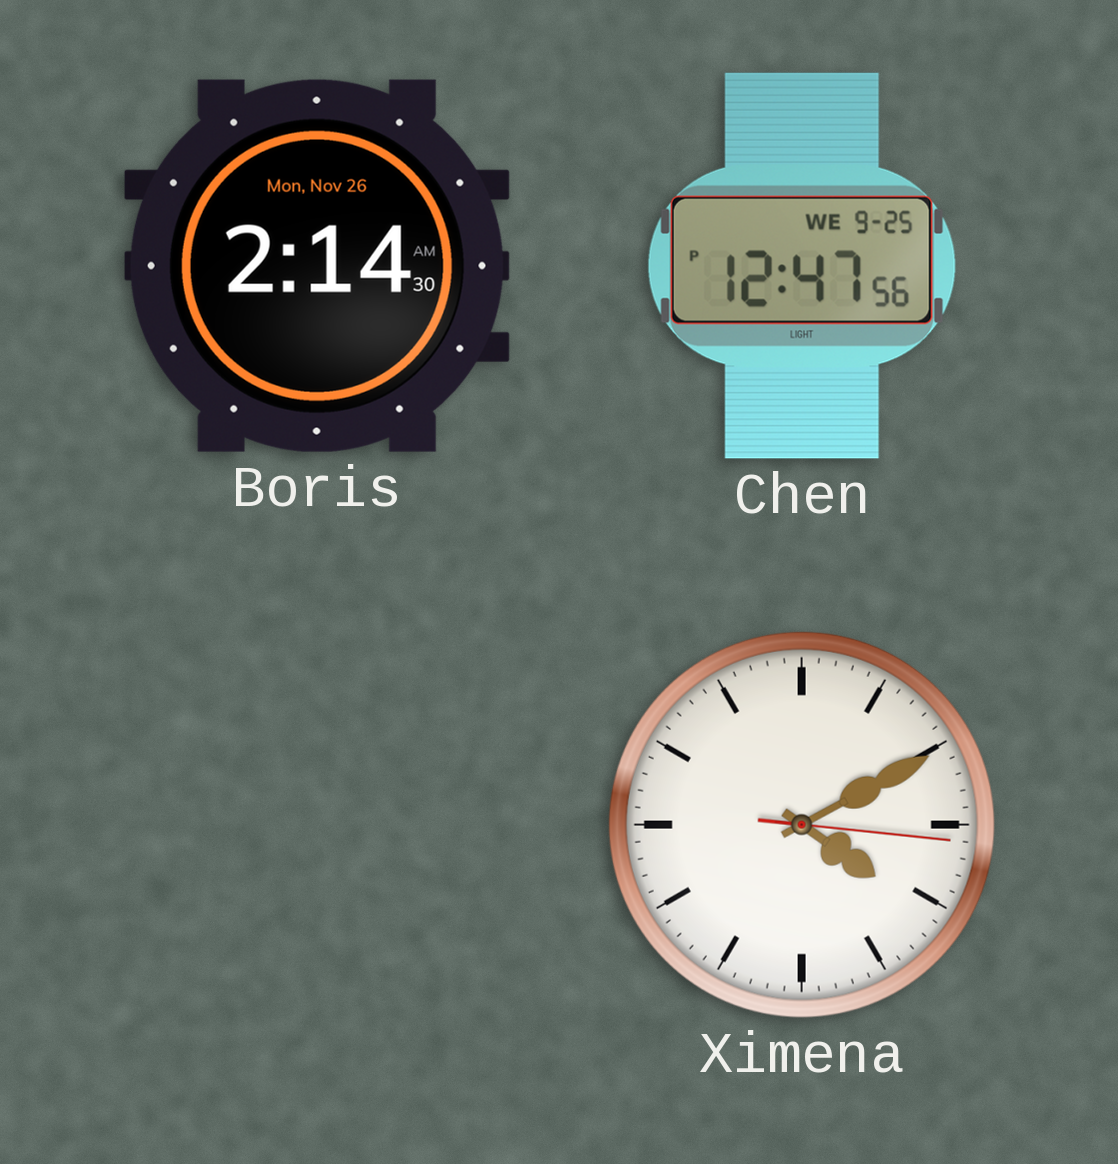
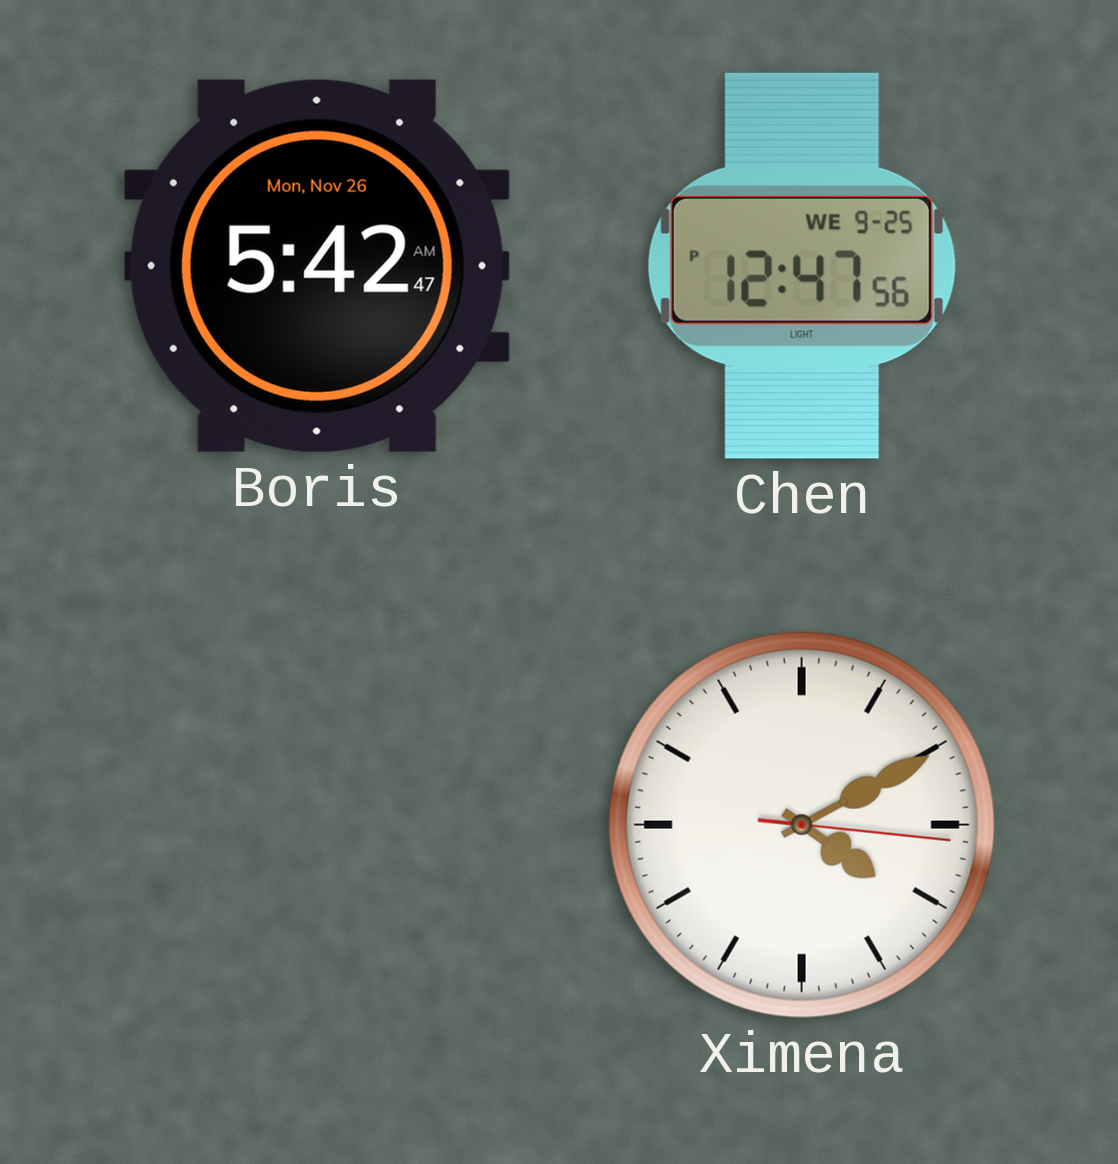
Boris: 2:14 -> 5:42
